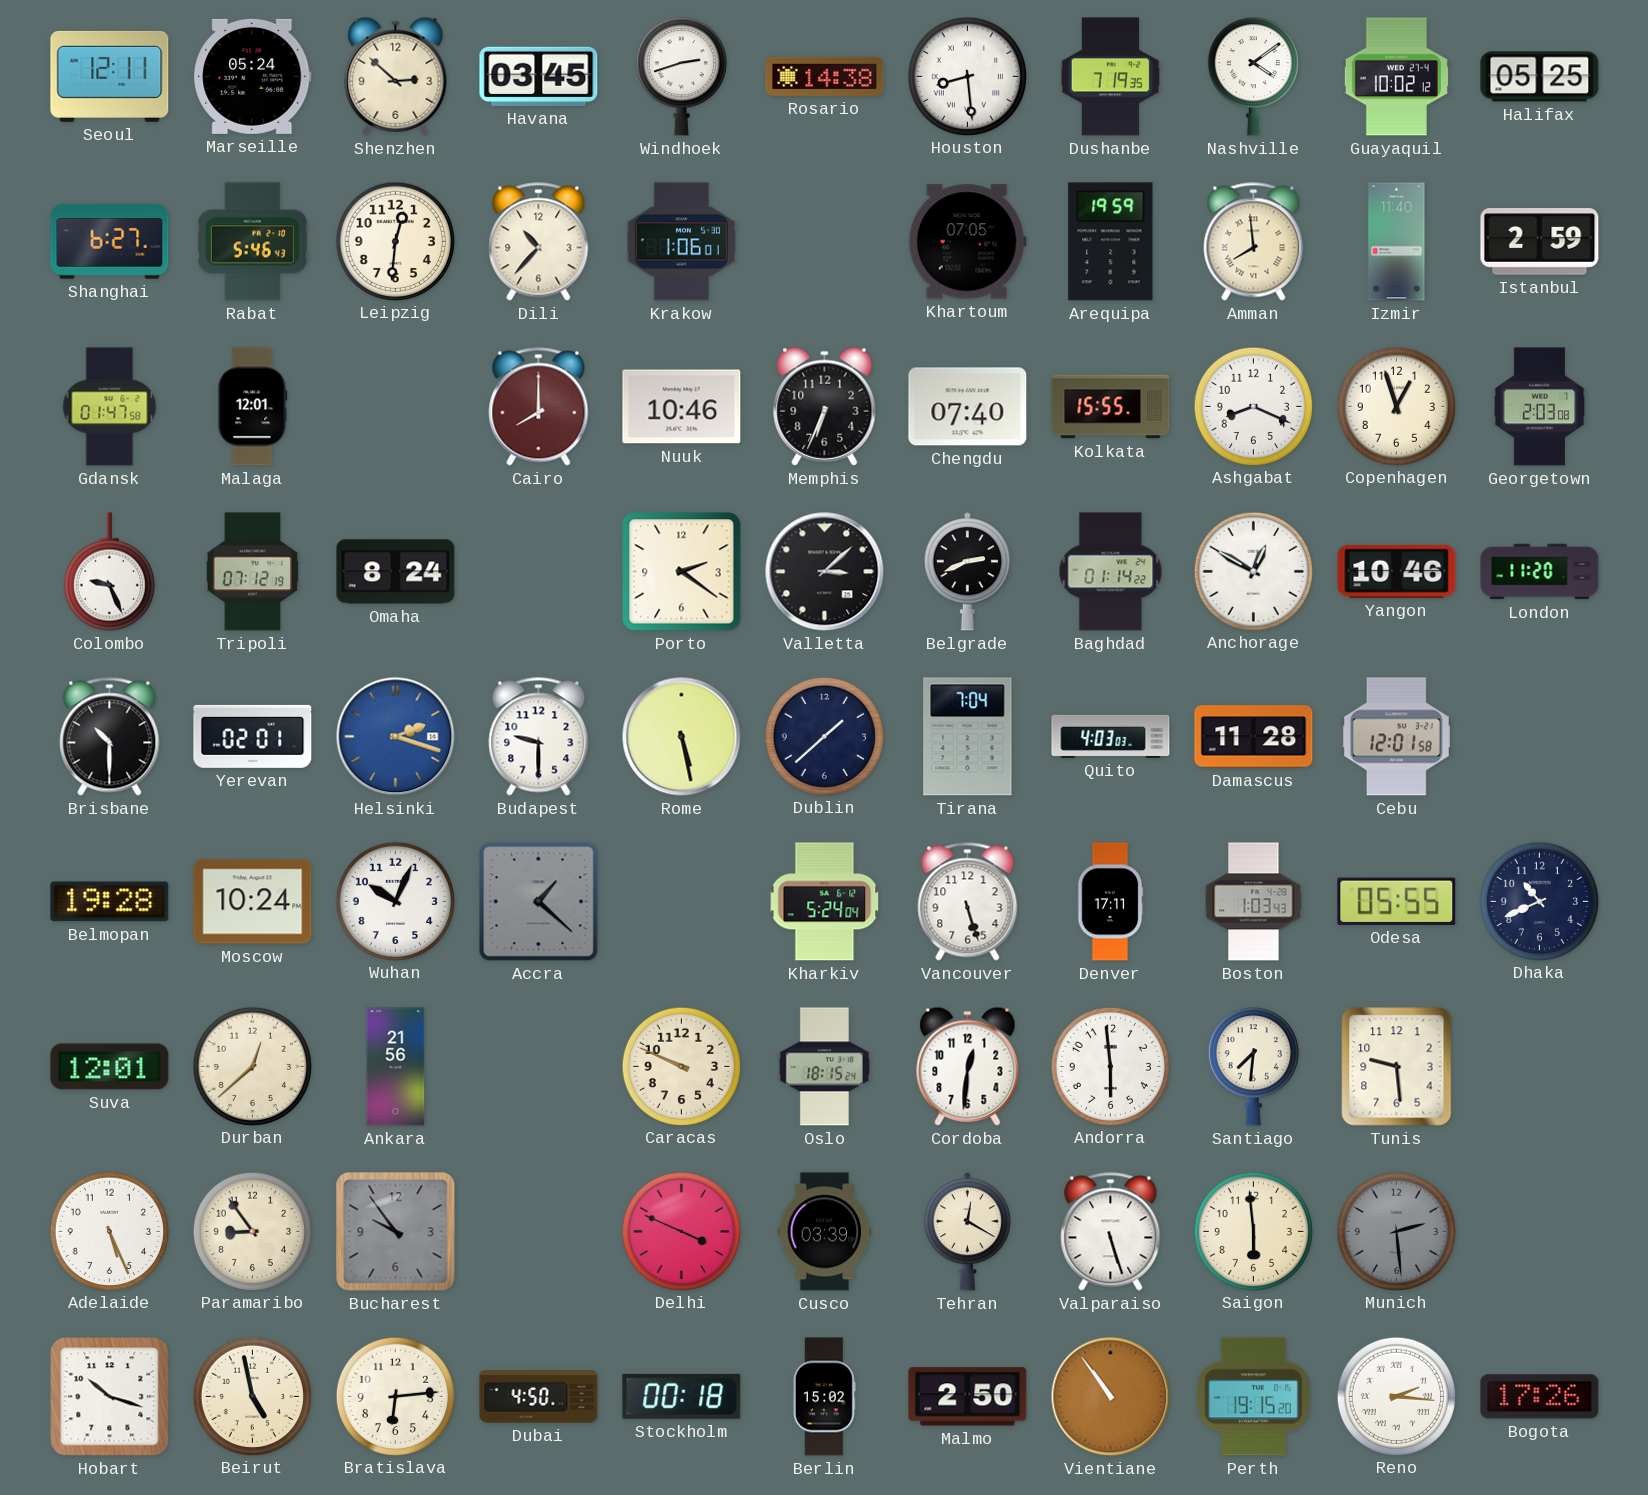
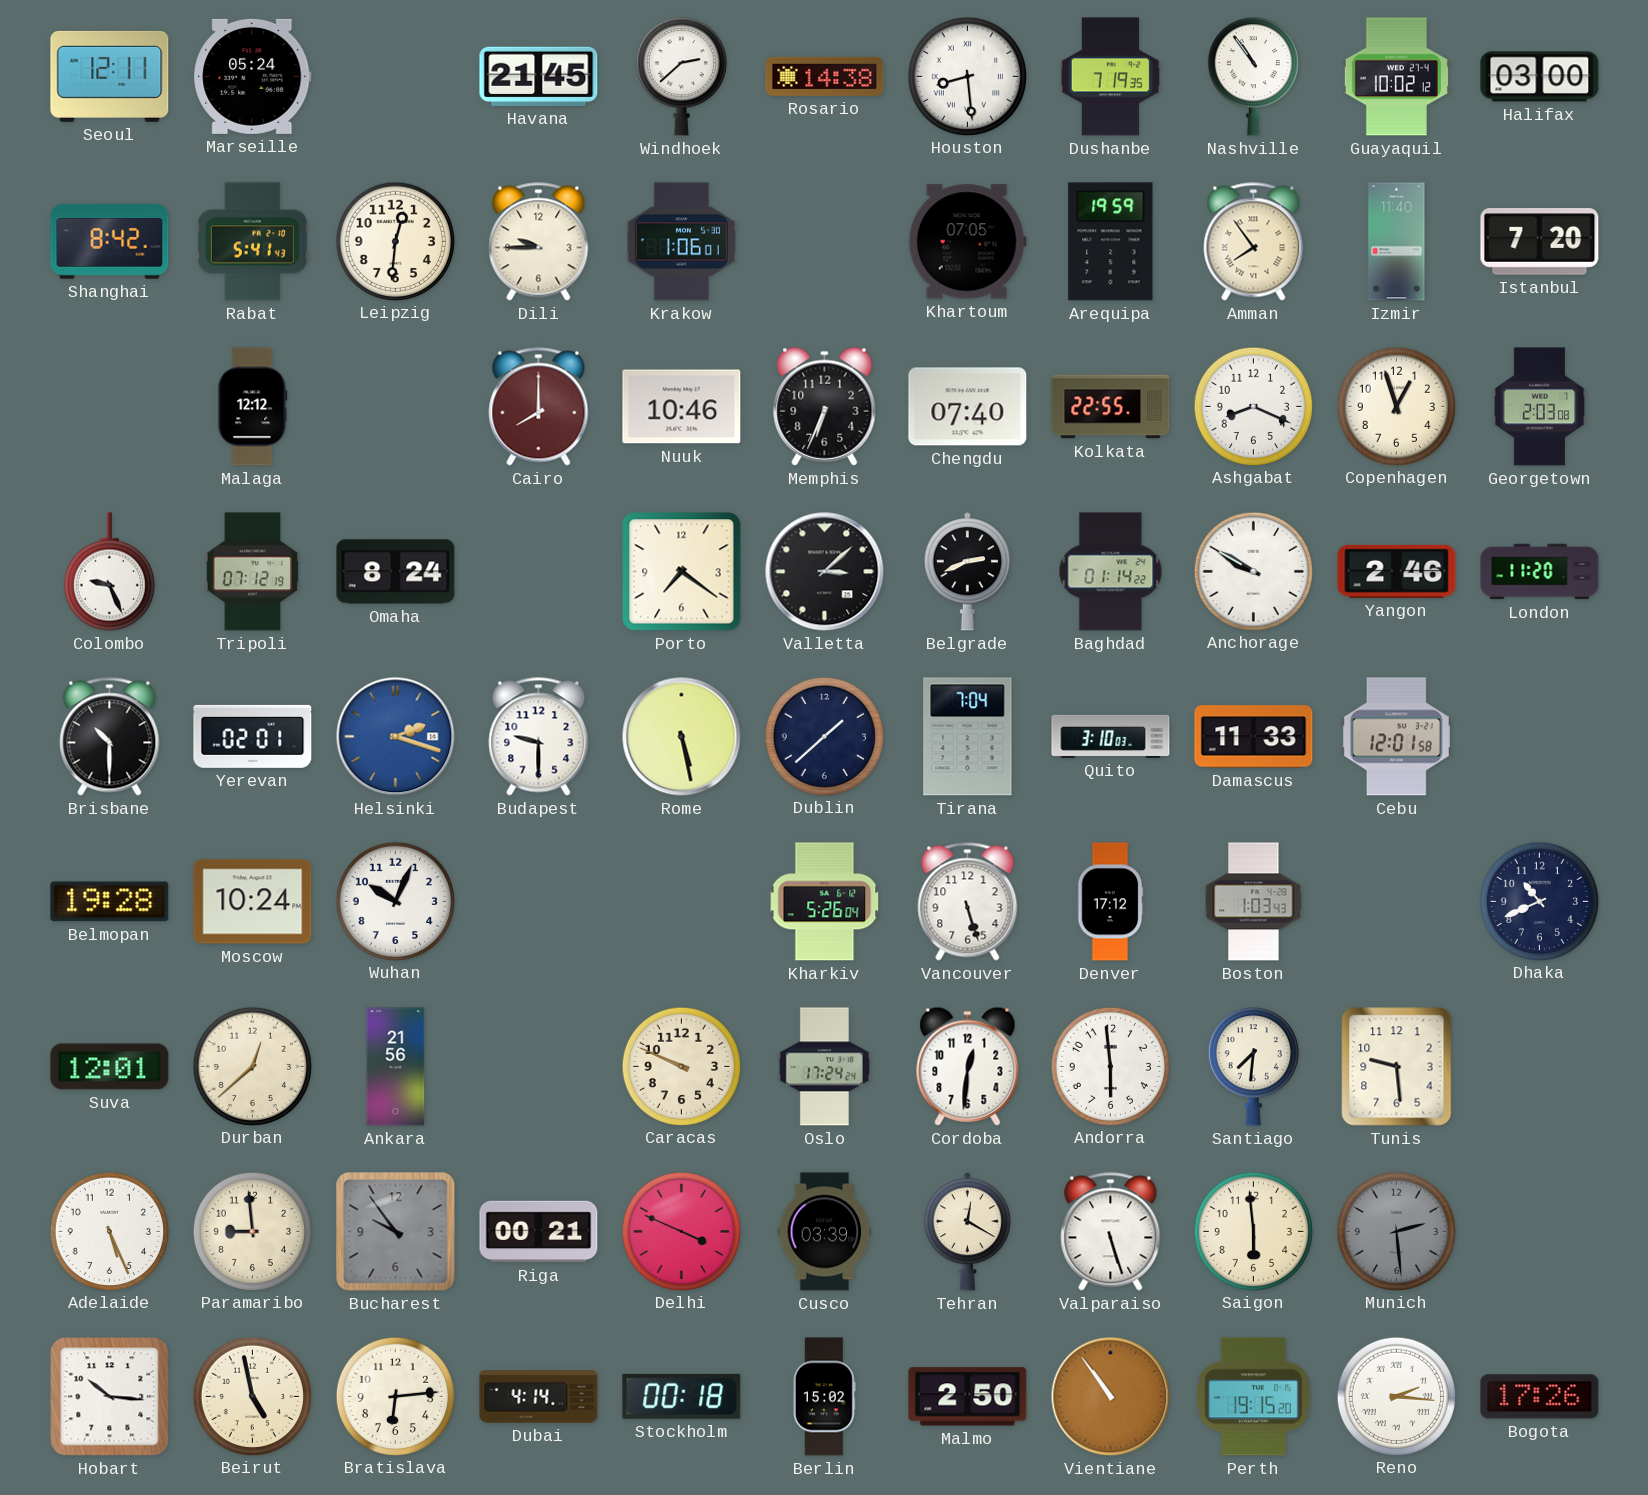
Shenzhen: 2:52 -> none
Havana: 03:45 -> 21:45
Windhoek: 2:42 -> 2:38
Nashville: 4:09 -> 10:54
Halifax: 05:25 -> 03:00
Shanghai: 6:27 -> 8:42
Rabat: 5:46 -> 5:41
Dili: 10:37 -> 9:45
Amman: 7:59 -> 7:54
Istanbul: 2:59 -> 7:20
Gdansk: 01:47 -> none
Malaga: 12:01 -> 12:12
Kolkata: 15:55 -> 22:55
Porto: 2:21 -> 7:21
Anchorage: 12:50 -> 9:50
Yangon: 10:46 -> 2:46
Quito: 4:03 -> 3:10
Damascus: 11:28 -> 11:33
Accra: 1:22 -> none
Kharkiv: 5:24 -> 5:26
Denver: 17:11 -> 17:12
Odesa: 05:55 -> none
Oslo: 18:15 -> 17:24
Paramaribo: 8:54 -> 8:59
Riga: none -> 00:21
Hobart: 10:18 -> 10:16
Dubai: 4:50 -> 4:14
